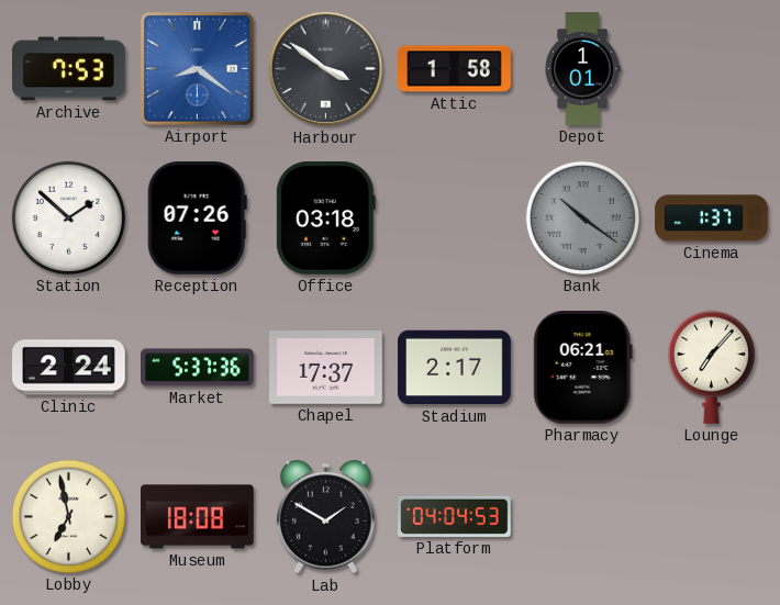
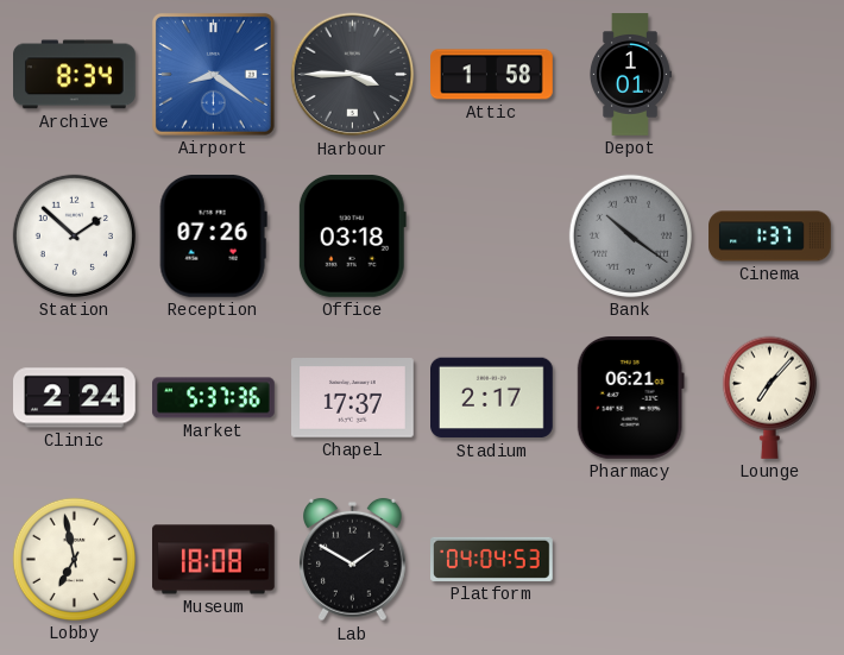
Archive: 7:53 -> 8:34
Harbour: 3:51 -> 3:45
